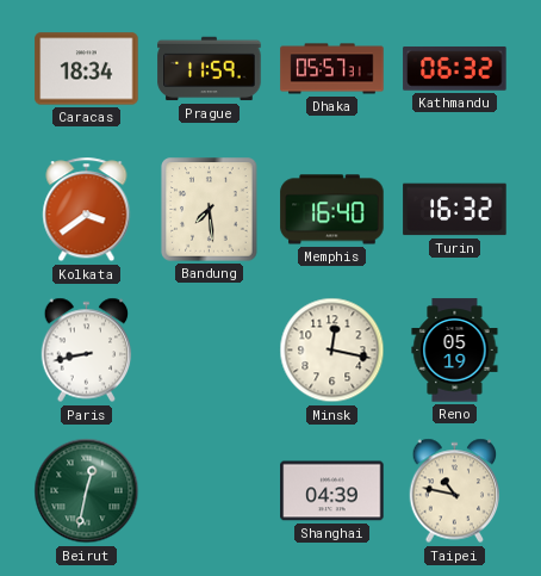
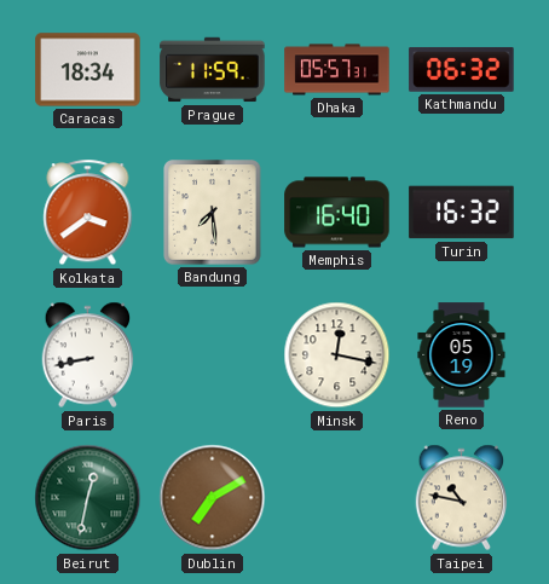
Dublin: none -> 7:10
Shanghai: 04:39 -> none
